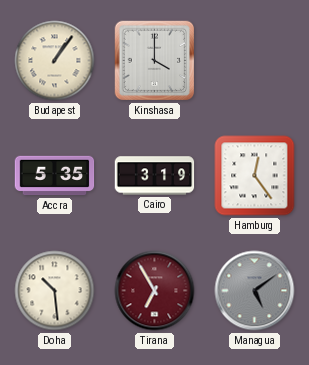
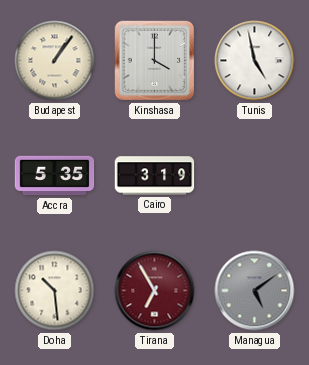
Tunis: none -> 4:58
Hamburg: 12:24 -> none
